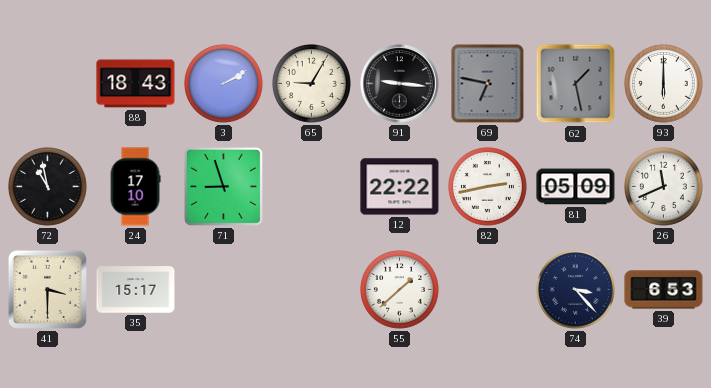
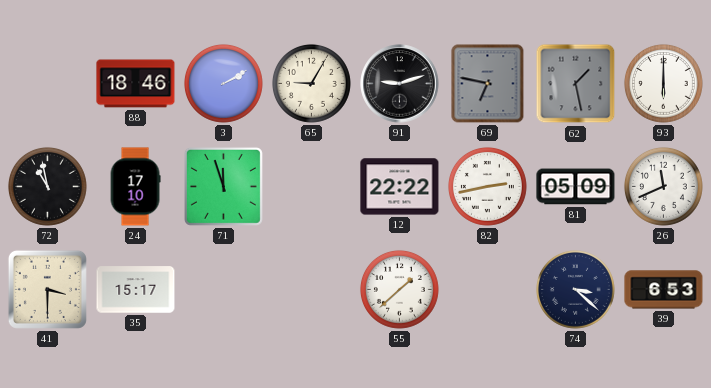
88: 18:43 -> 18:46
91: 9:16 -> 9:12
71: 8:57 -> 11:57
74: 3:23 -> 3:22
